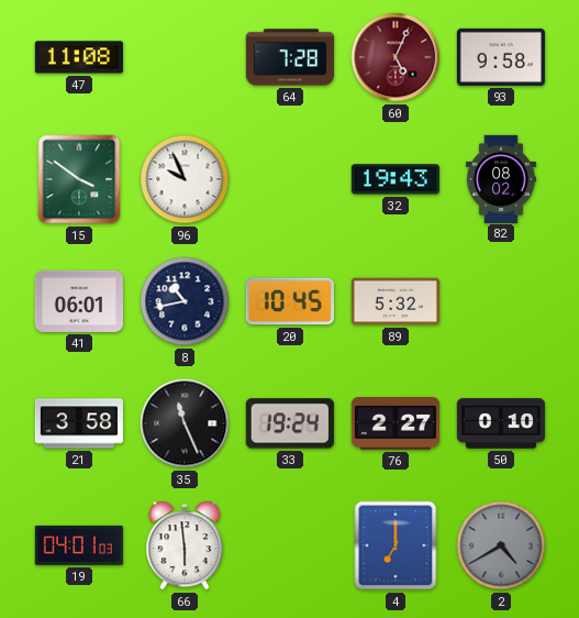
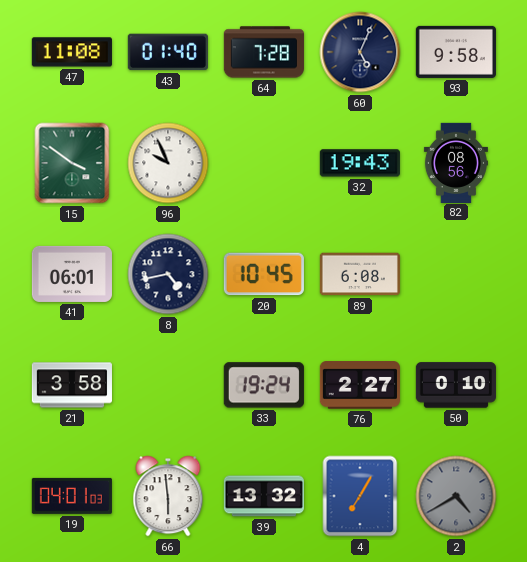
43: none -> 01:40
60 dial: burgundy -> navy
82: 08:02 -> 08:56
8: 10:43 -> 4:43
89: 5:32 -> 6:08
35: 11:26 -> none
39: none -> 13:32
4: 7:00 -> 7:05
